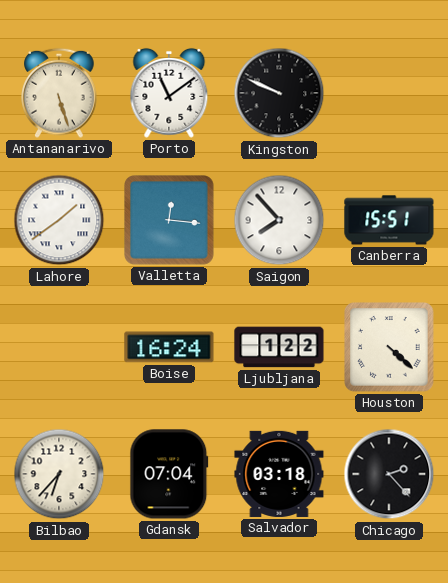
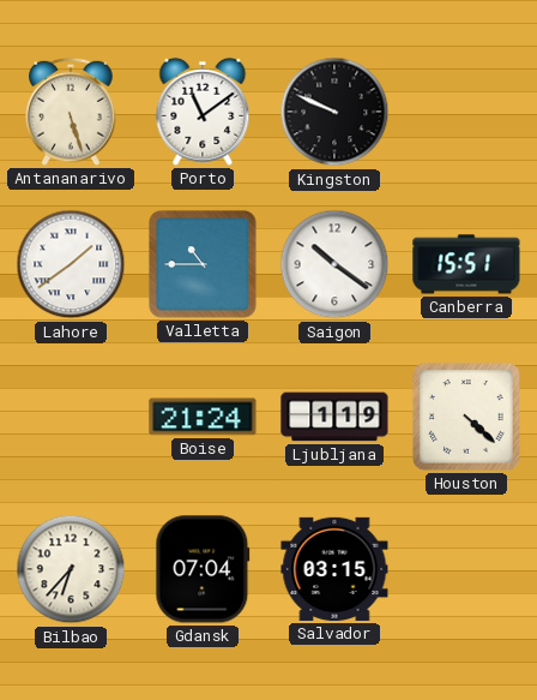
Valletta: 12:16 -> 10:45
Saigon: 7:53 -> 10:21
Boise: 16:24 -> 21:24
Ljubljana: 1:22 -> 1:19
Salvador: 03:18 -> 03:15
Chicago: 2:23 -> none
